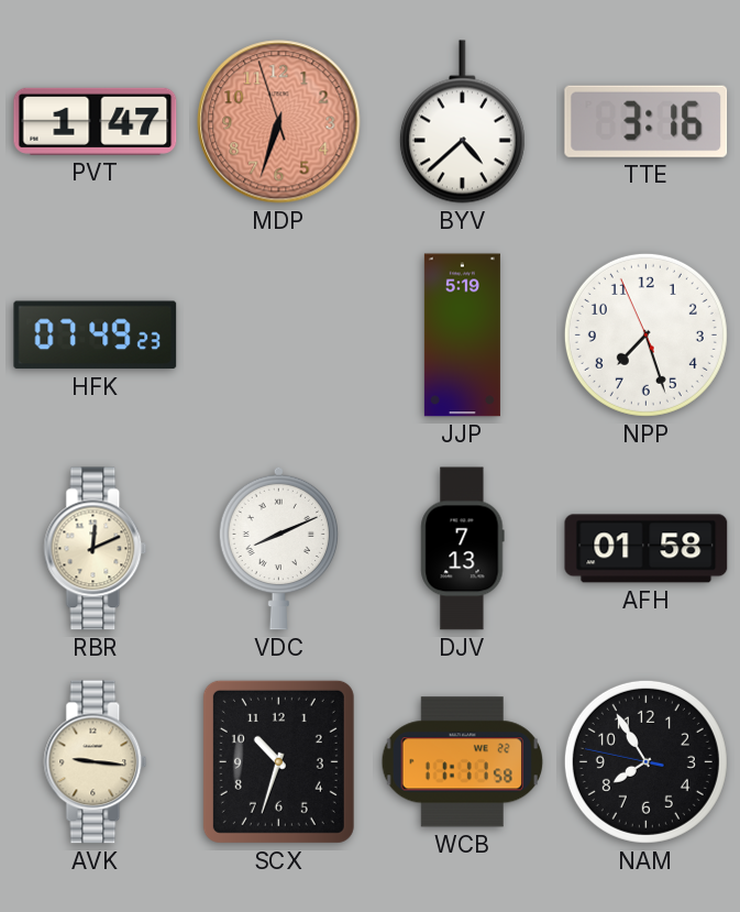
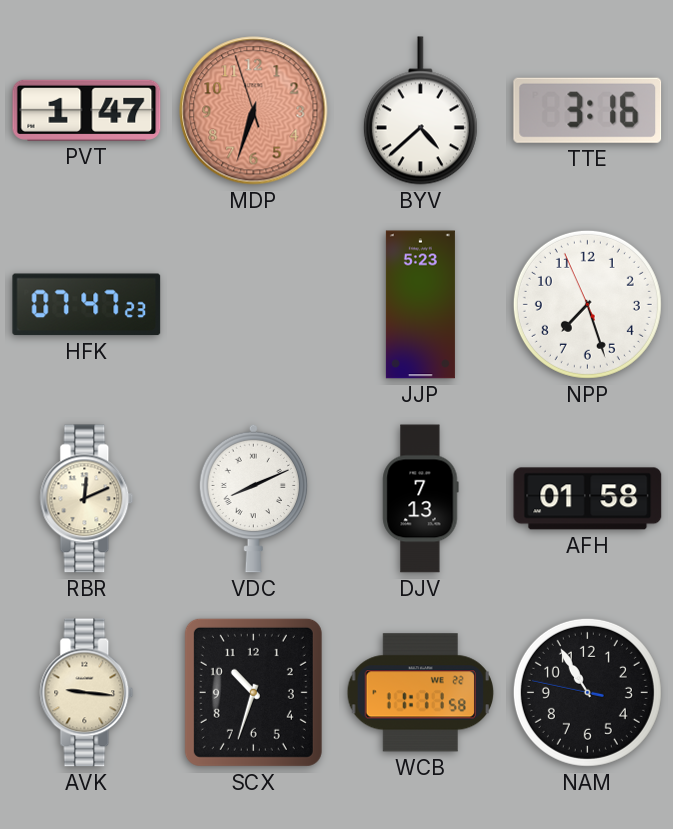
HFK: 07:49 -> 07:47
JJP: 5:19 -> 5:23
NAM: 7:54 -> 10:54
